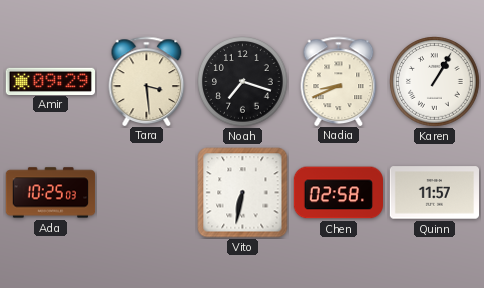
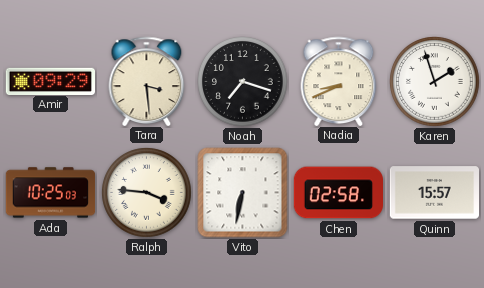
Karen: 1:05 -> 1:57
Ralph: none -> 3:46
Quinn: 11:57 -> 15:57
